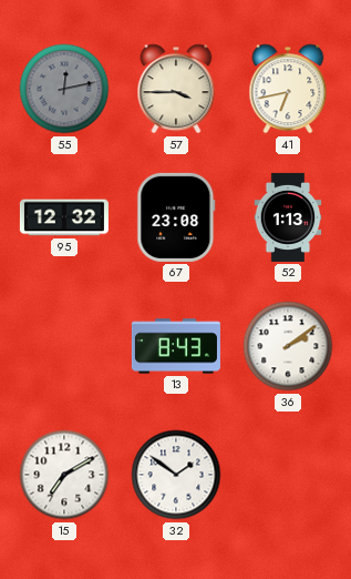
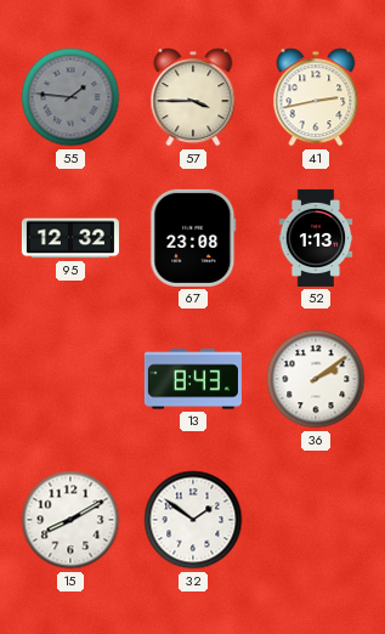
55: 12:13 -> 1:46
41: 6:43 -> 2:43
15: 7:10 -> 8:10
